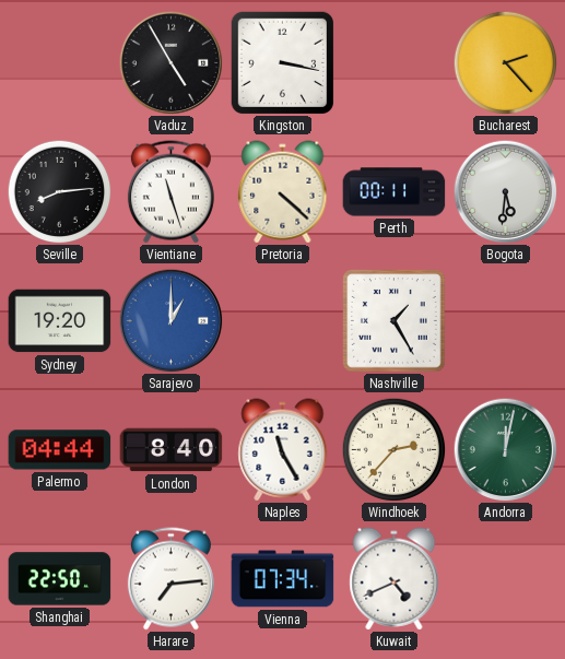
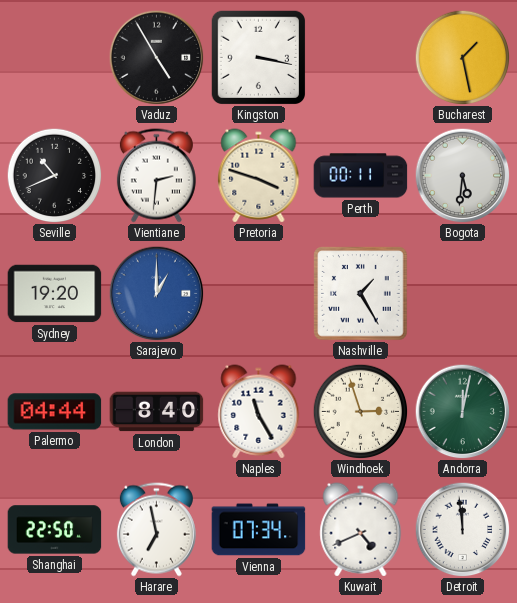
Bucharest: 2:23 -> 1:28
Seville: 8:14 -> 10:41
Vientiane: 11:27 -> 2:31
Pretoria: 4:22 -> 3:48
Windhoek: 2:37 -> 2:57
Harare: 7:14 -> 6:58
Detroit: none -> 11:59
